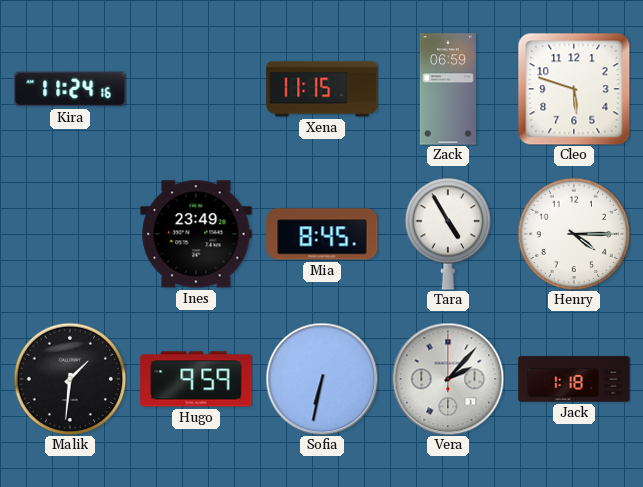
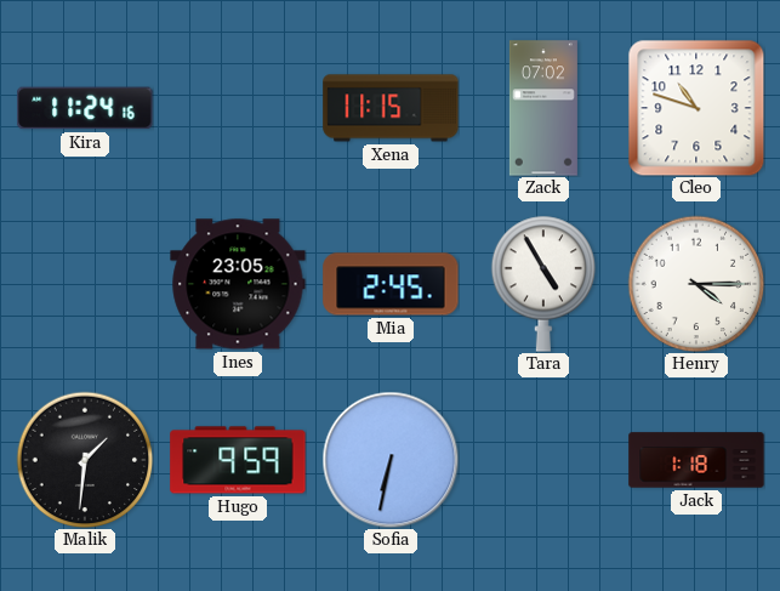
Zack: 06:59 -> 07:02
Cleo: 5:48 -> 10:48
Ines: 23:49 -> 23:05
Mia: 8:45 -> 2:45
Vera: 2:07 -> none
